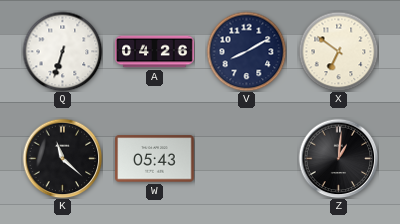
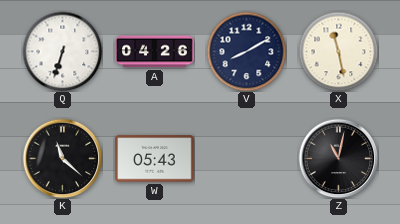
X: 6:51 -> 11:28
Z: 1:01 -> 11:02
